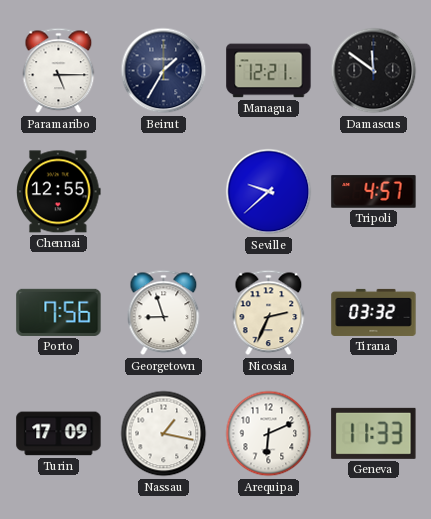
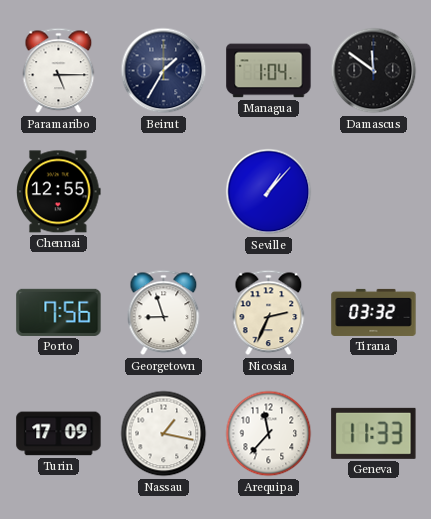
Managua: 12:21 -> 1:04
Seville: 9:38 -> 1:07
Tripoli: 4:57 -> none
Arequipa: 6:11 -> 11:37
